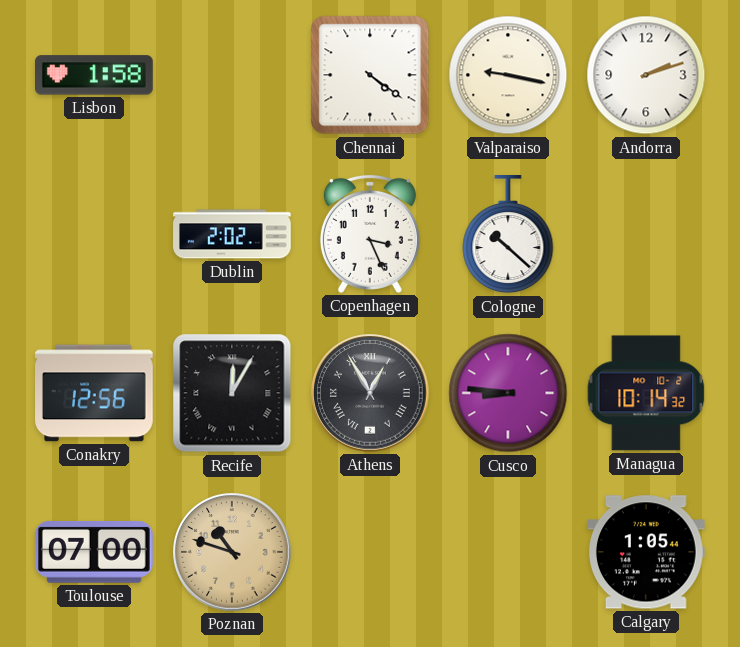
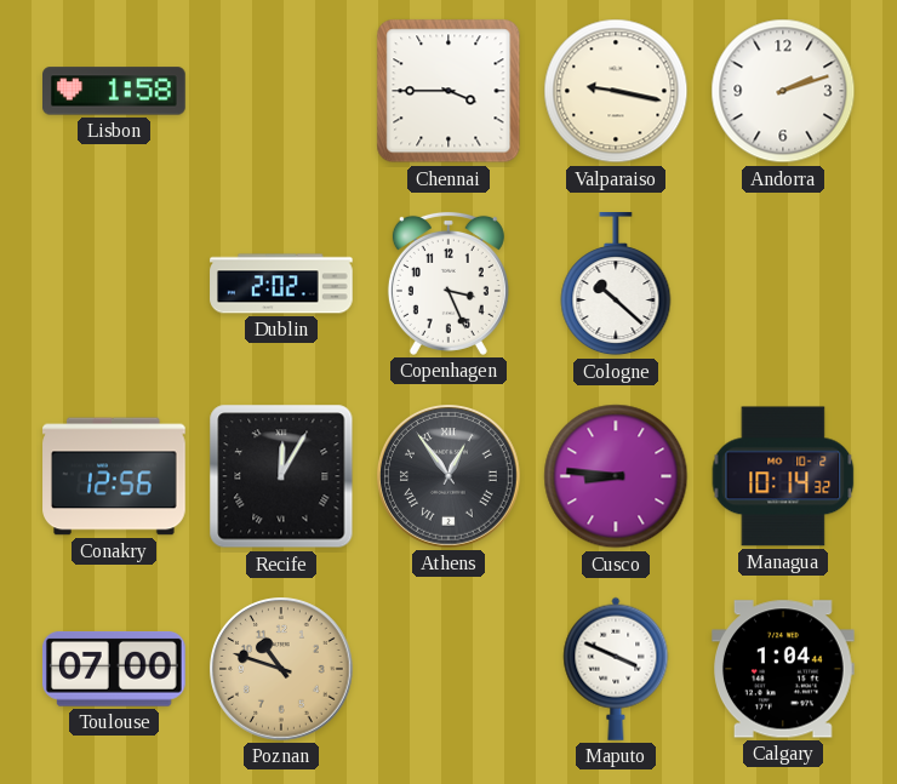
Chennai: 4:21 -> 3:45
Athens: 12:55 -> 12:54
Maputo: none -> 3:49
Calgary: 1:05 -> 1:04
